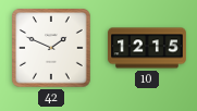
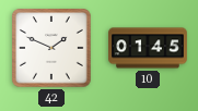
10: 12:15 -> 01:45
